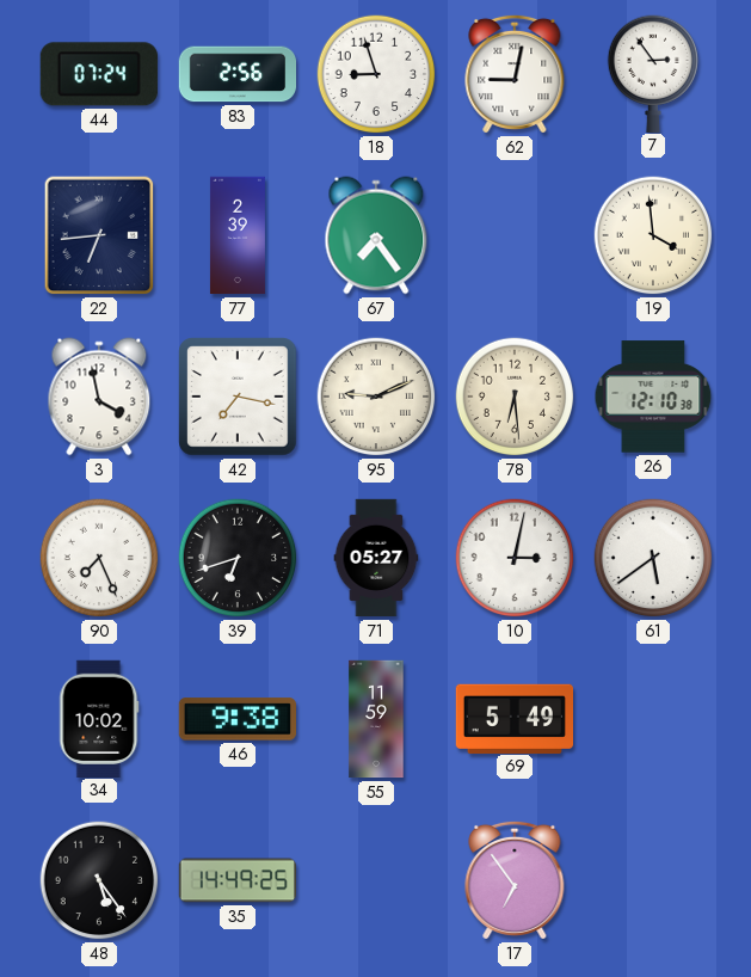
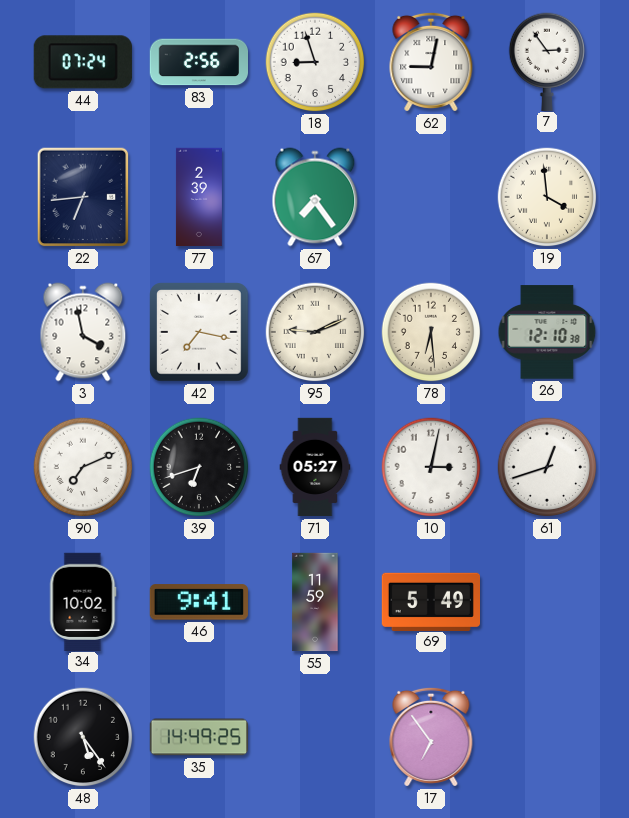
90: 7:26 -> 7:11
61: 5:39 -> 12:42
46: 9:38 -> 9:41
